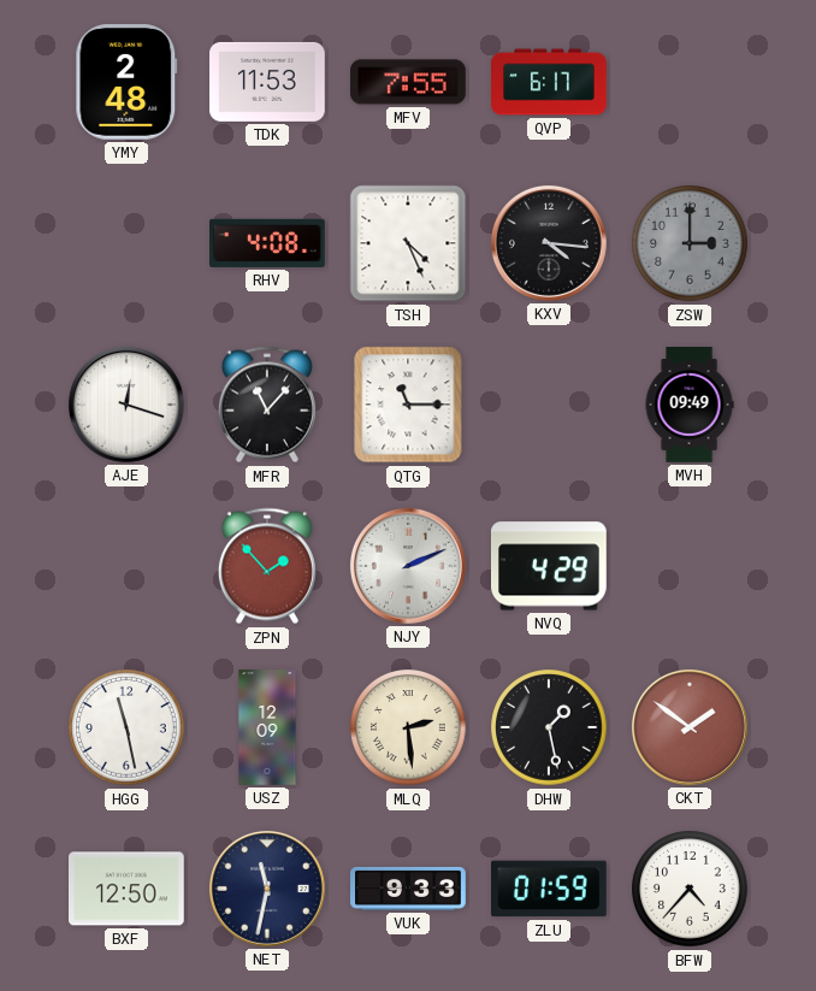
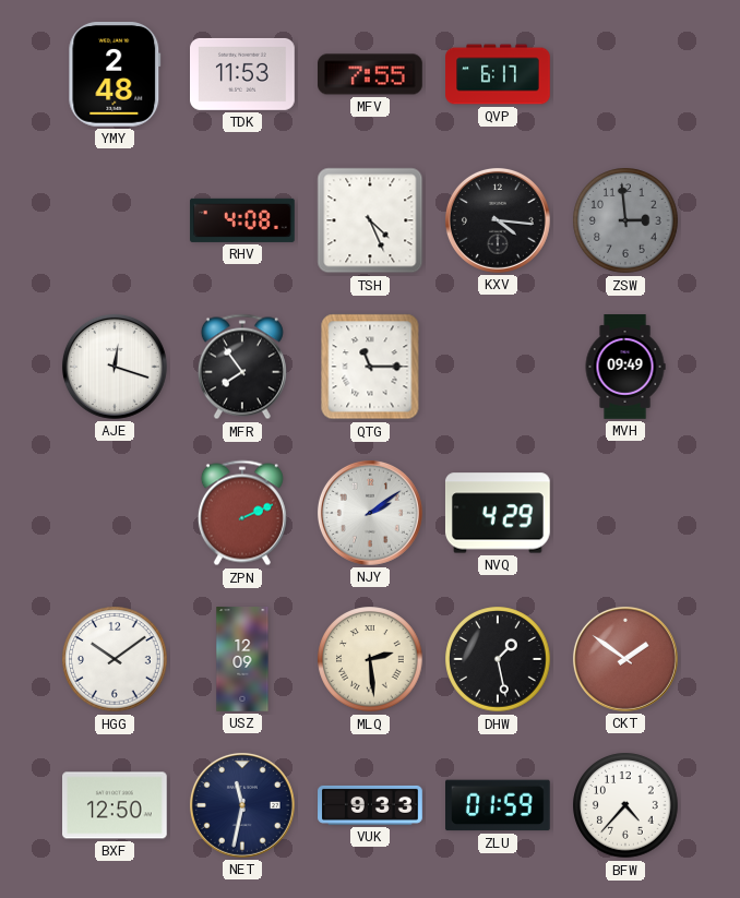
ZSW: 3:00 -> 2:59
MFR: 11:07 -> 7:54
ZPN: 1:53 -> 2:11
NJY: 2:11 -> 2:09
HGG: 11:28 -> 10:09
